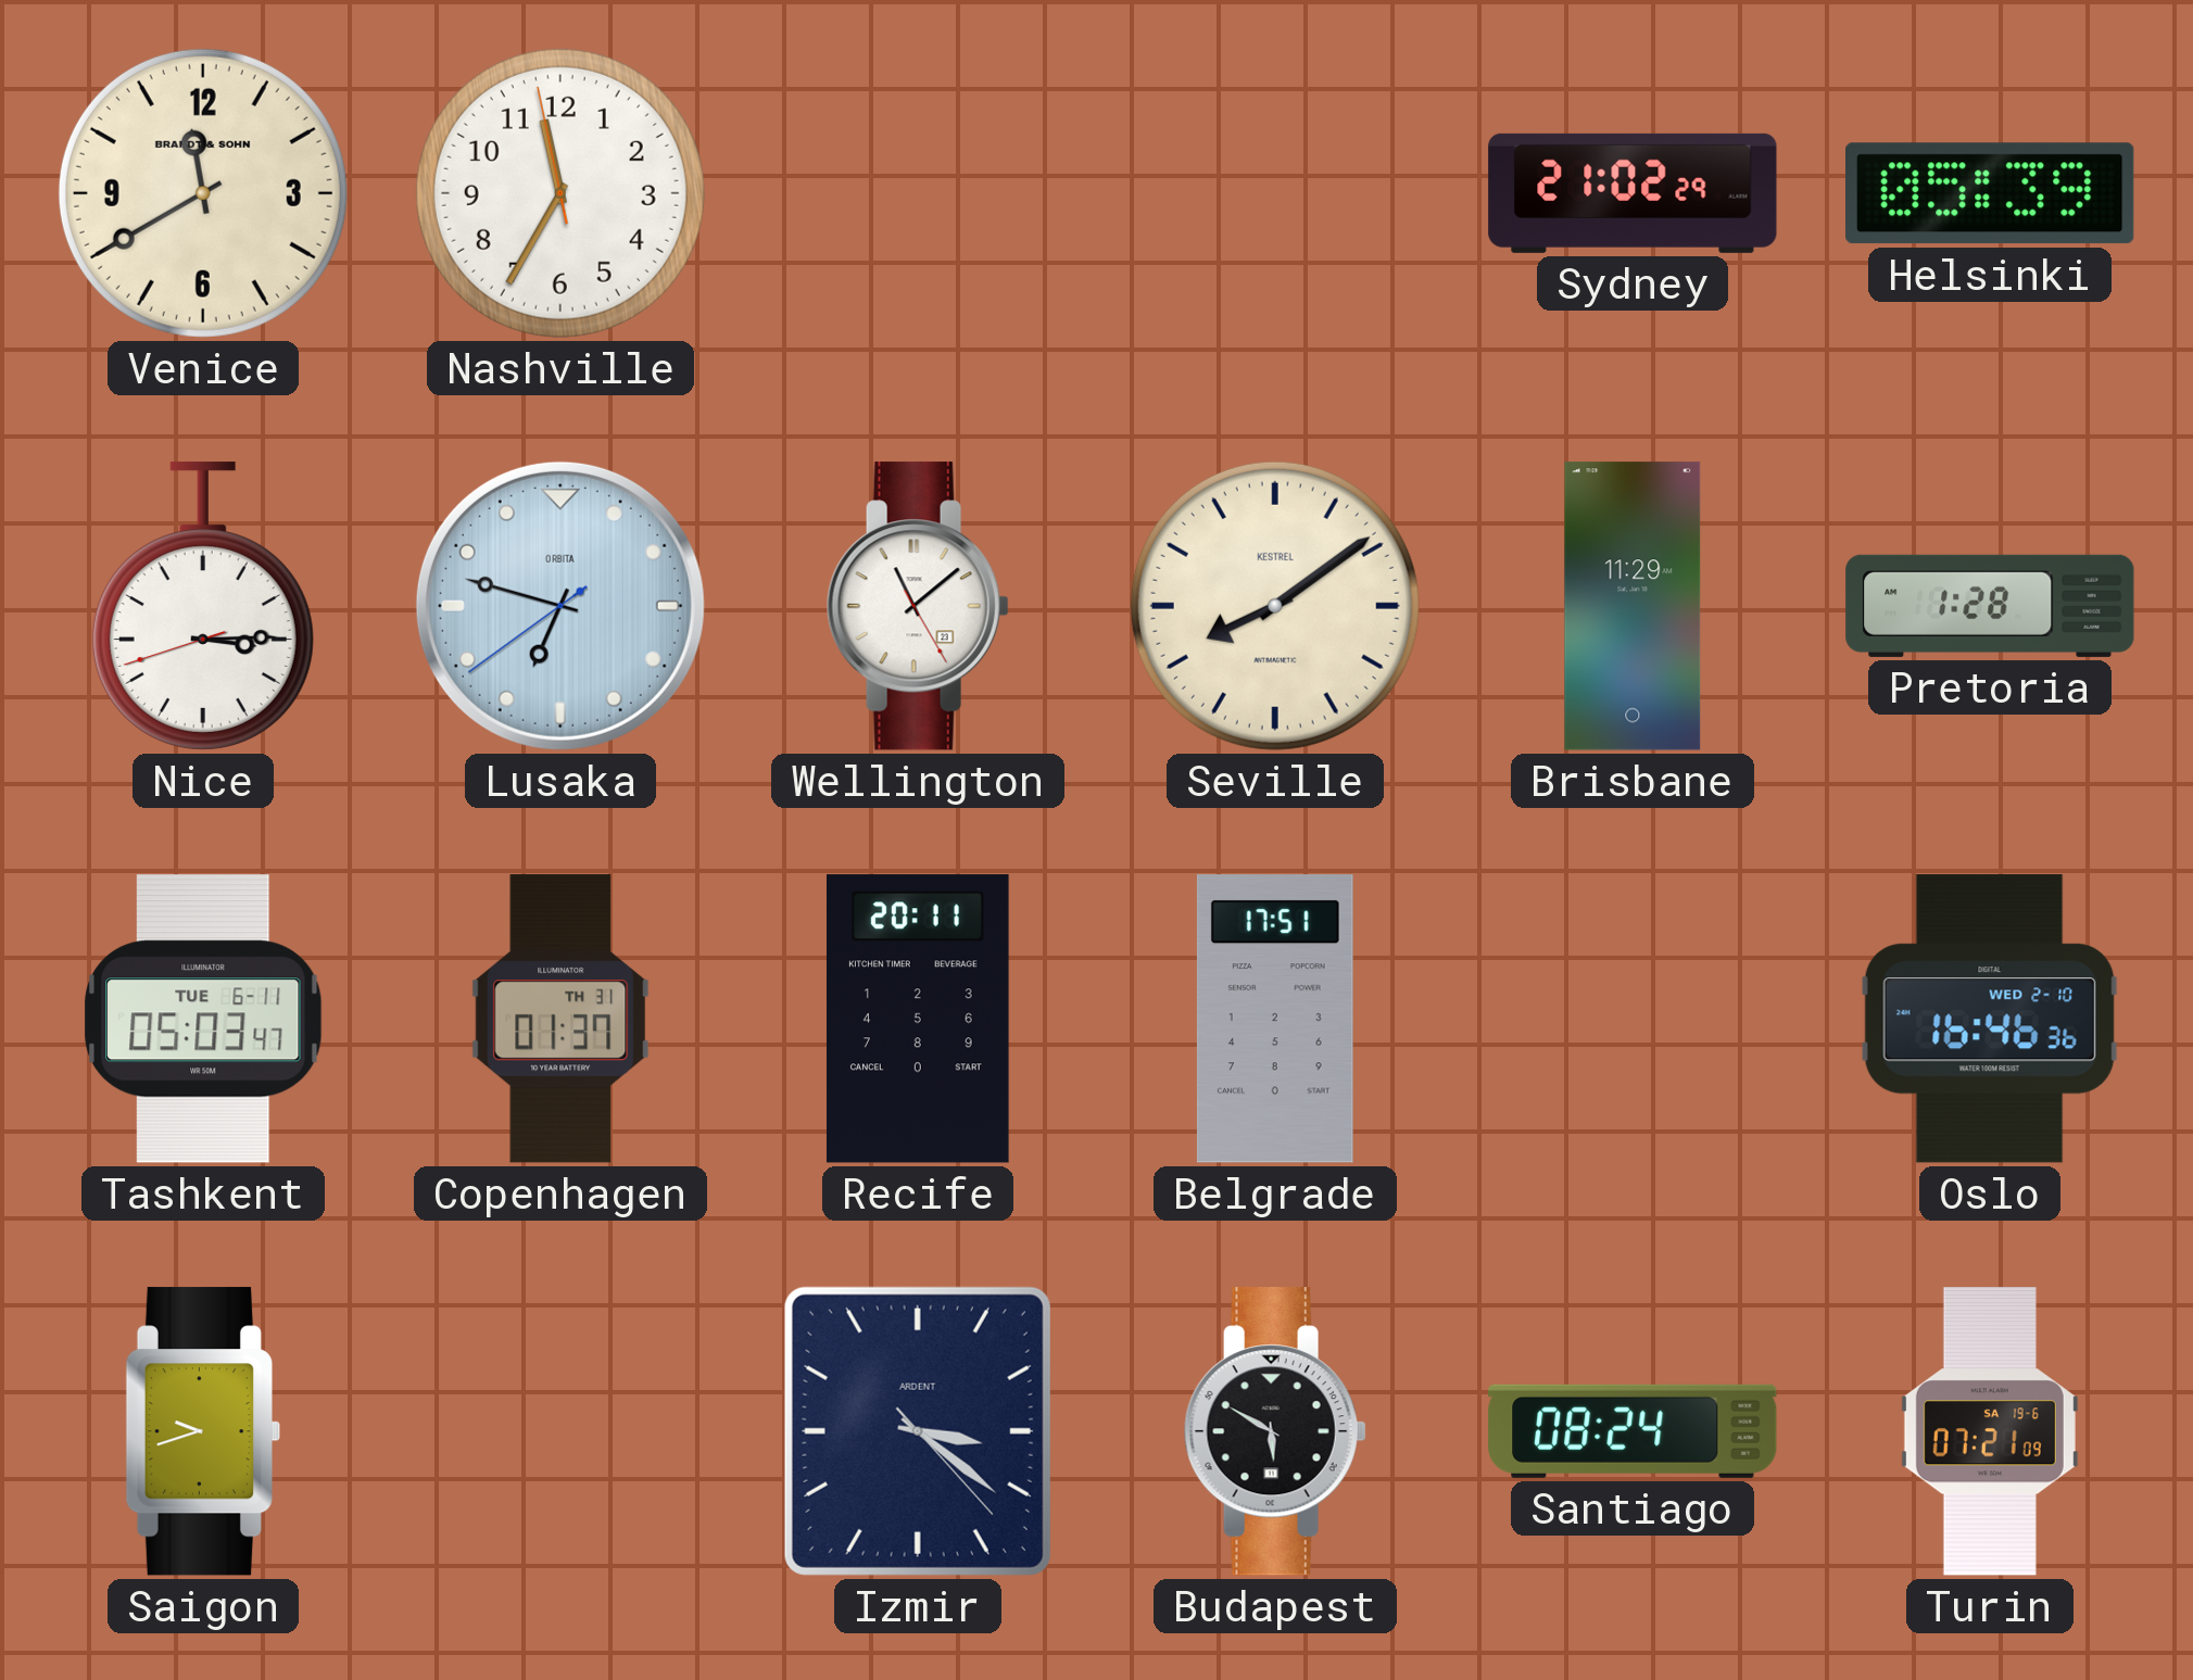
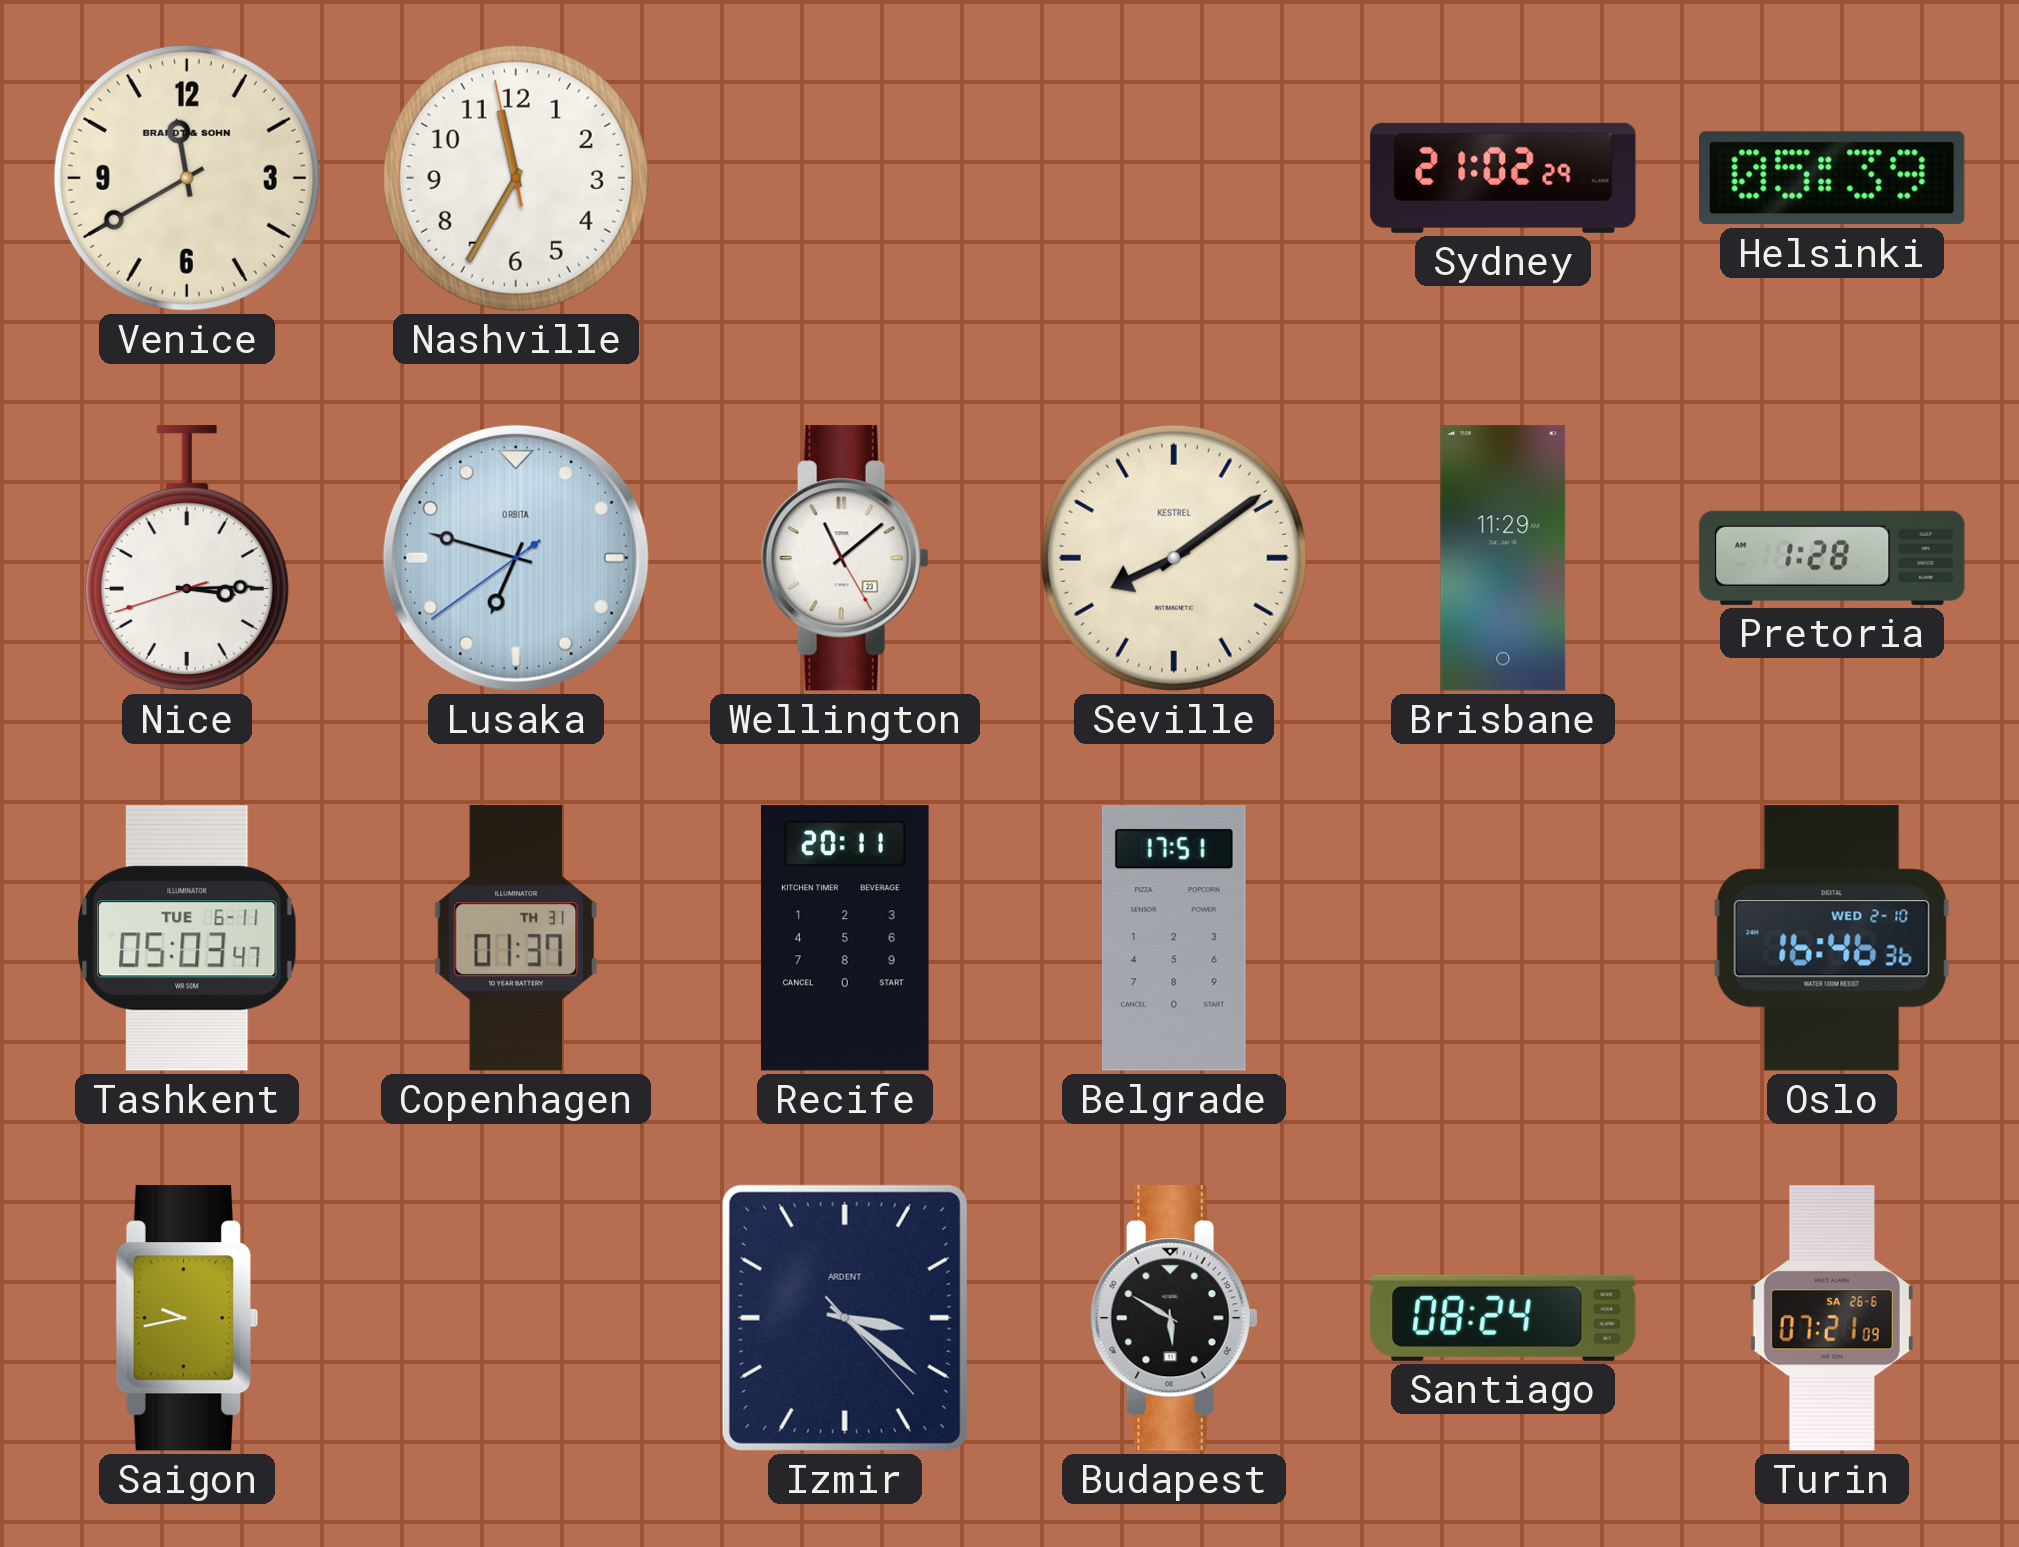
Saigon: 9:42 -> 9:43
Turin date: SA 19-6 -> SA 26-6
